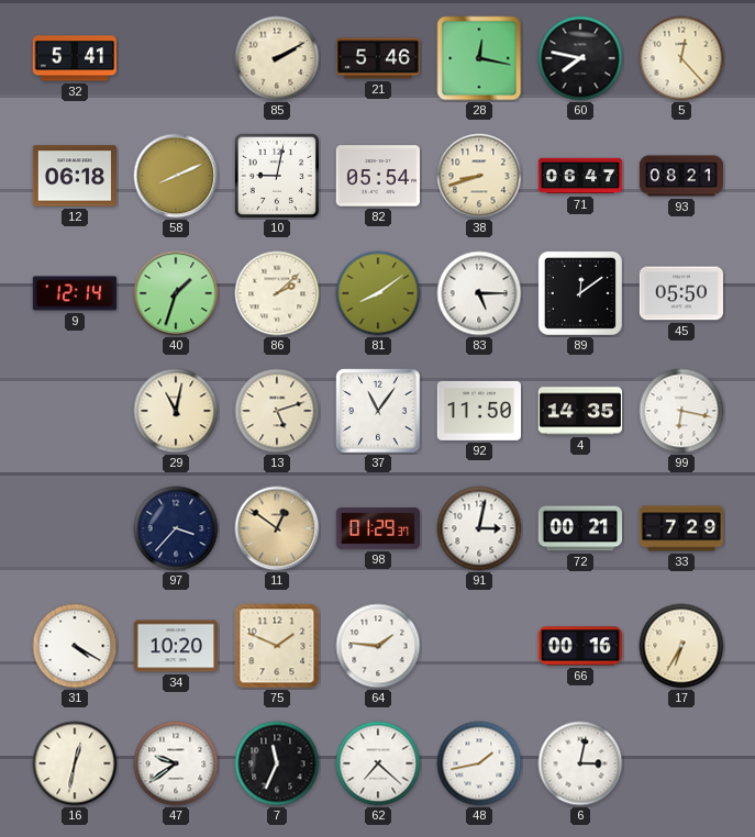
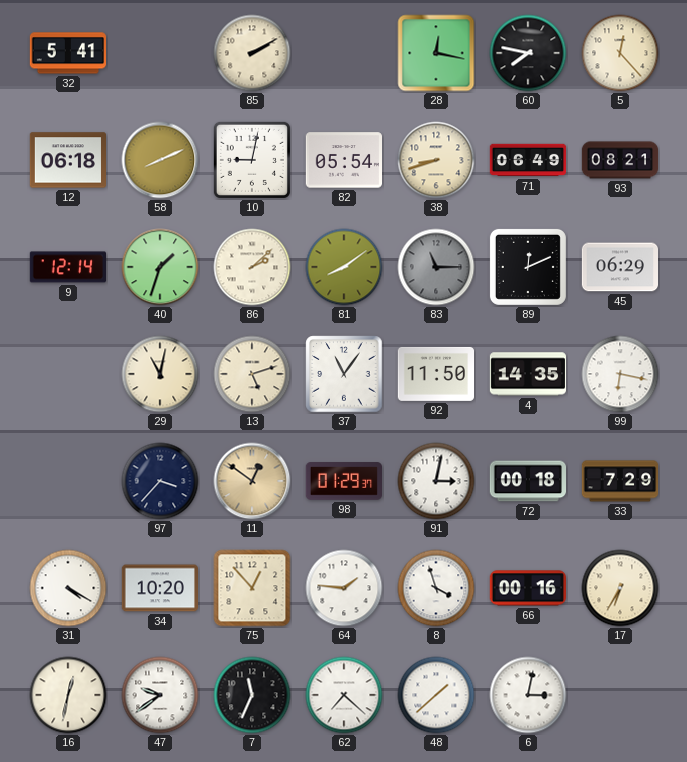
21: 5:46 -> none
71: 06:47 -> 06:49
83: 5:15 -> 11:15
83 dial: white -> grey
89: 12:09 -> 12:11
45: 05:50 -> 06:29
72: 00:21 -> 00:18
75: 1:49 -> 12:53
8: none -> 3:57
48: 1:43 -> 1:38
